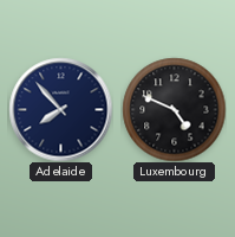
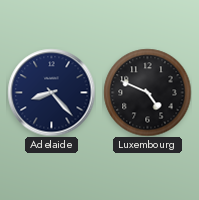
Adelaide: 7:53 -> 8:23
